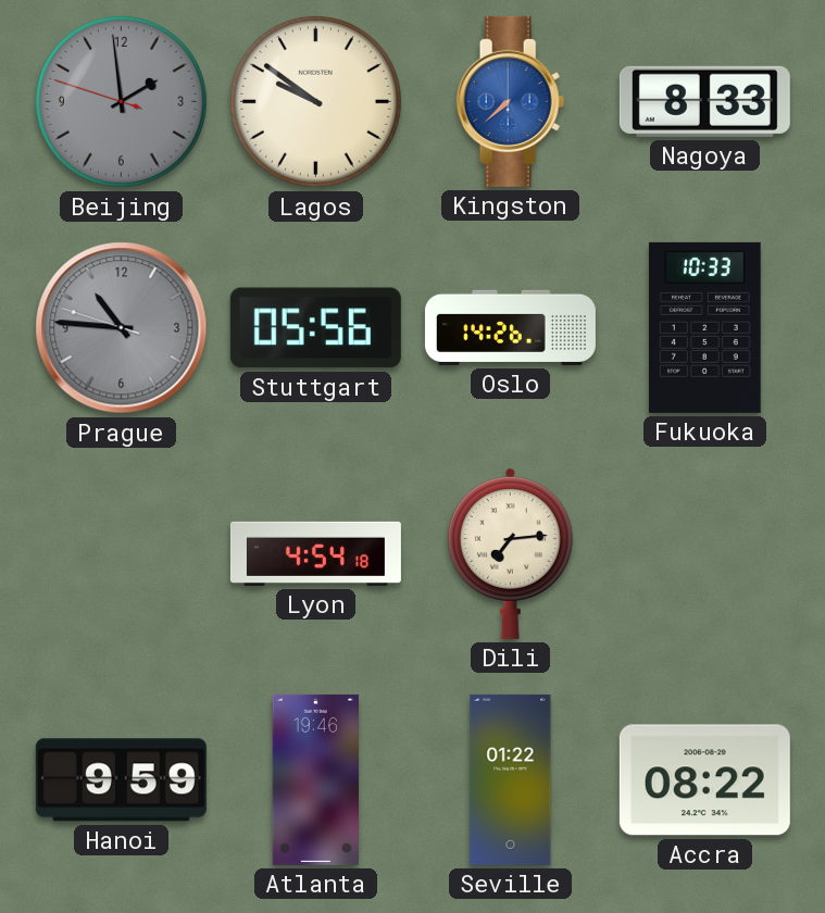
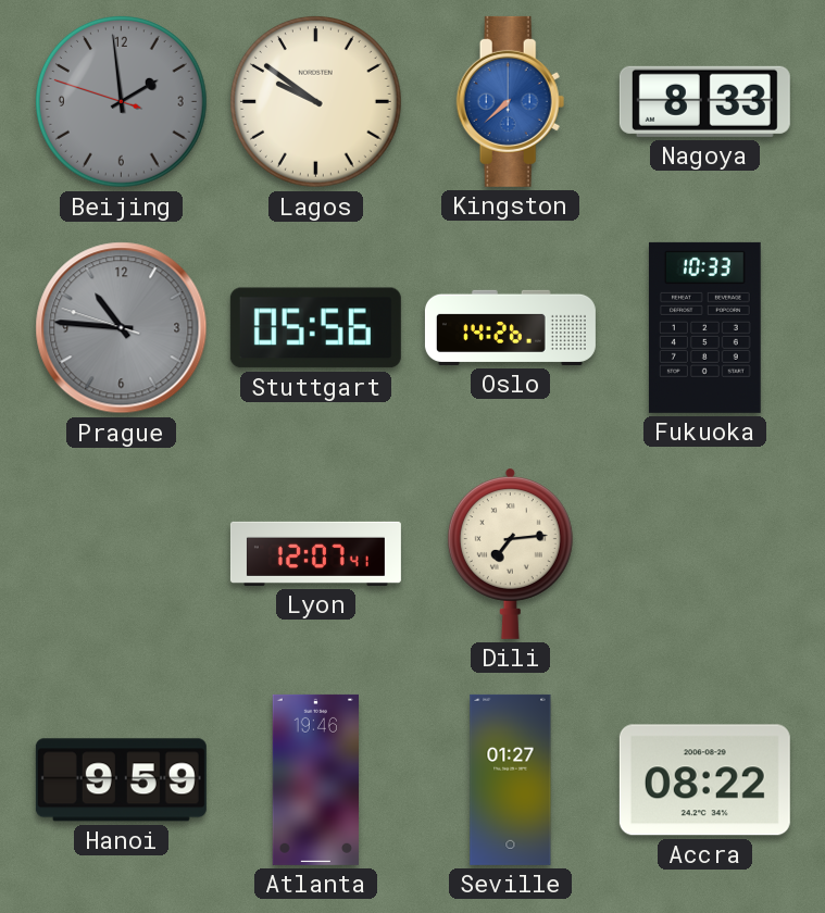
Lyon: 4:54 -> 12:07
Seville: 01:22 -> 01:27
